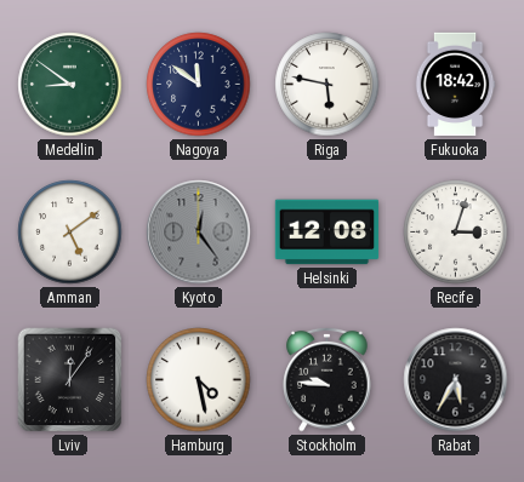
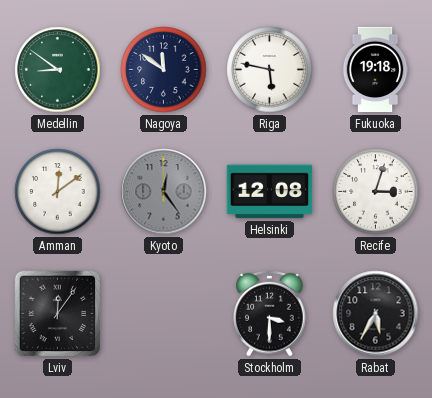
Fukuoka: 18:42 -> 19:18
Amman: 5:09 -> 12:09
Hamburg: 4:28 -> none
Stockholm: 9:46 -> 3:30
